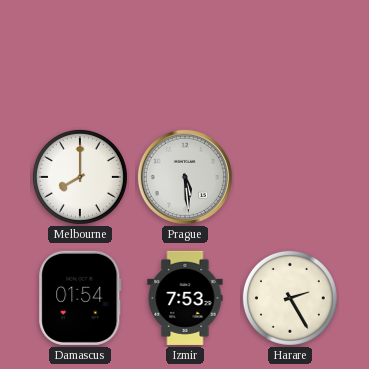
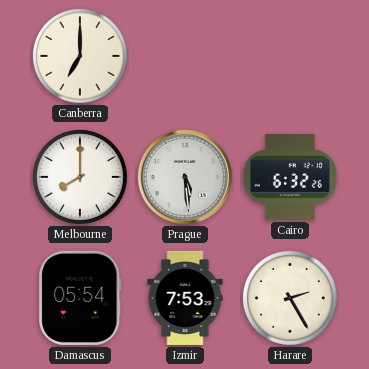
Canberra: none -> 7:00
Cairo: none -> 6:32
Damascus: 01:54 -> 05:54
